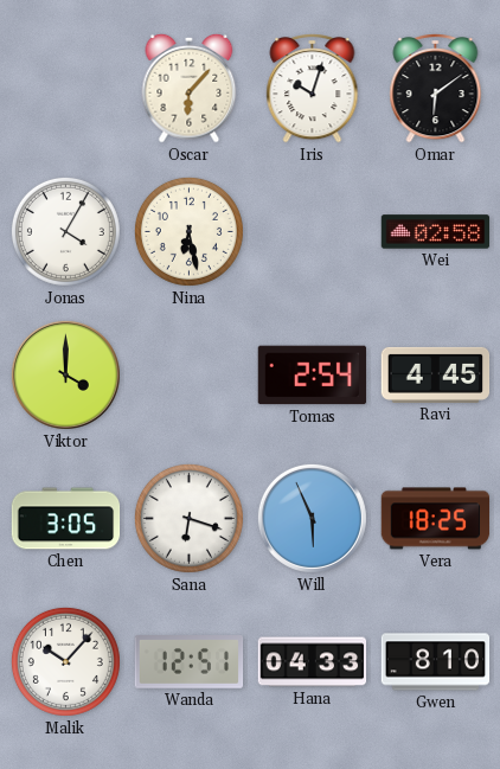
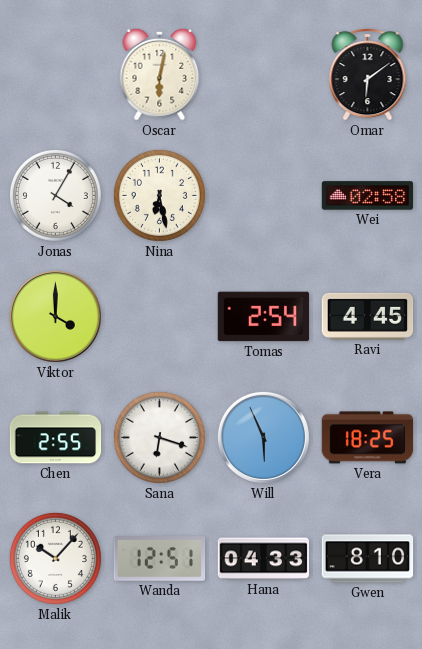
Oscar: 6:07 -> 6:02
Iris: 10:03 -> none
Chen: 3:05 -> 2:55
